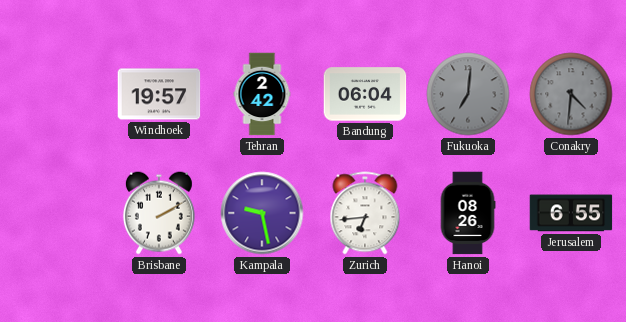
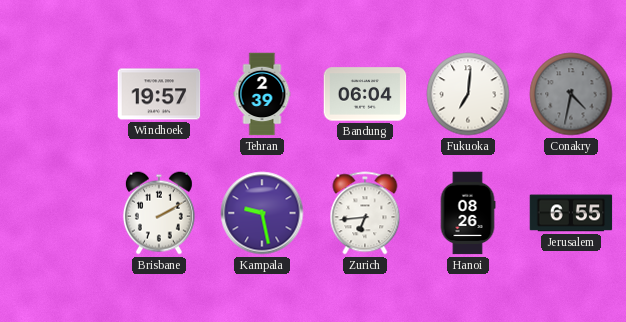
Tehran: 2:42 -> 2:39
Fukuoka dial: grey -> white
Conakry: 4:31 -> 4:32
